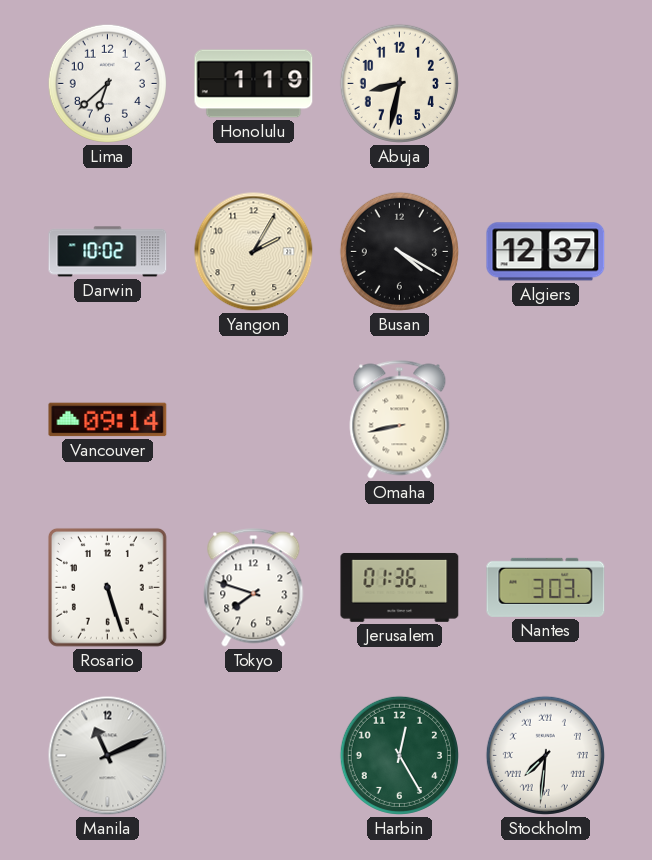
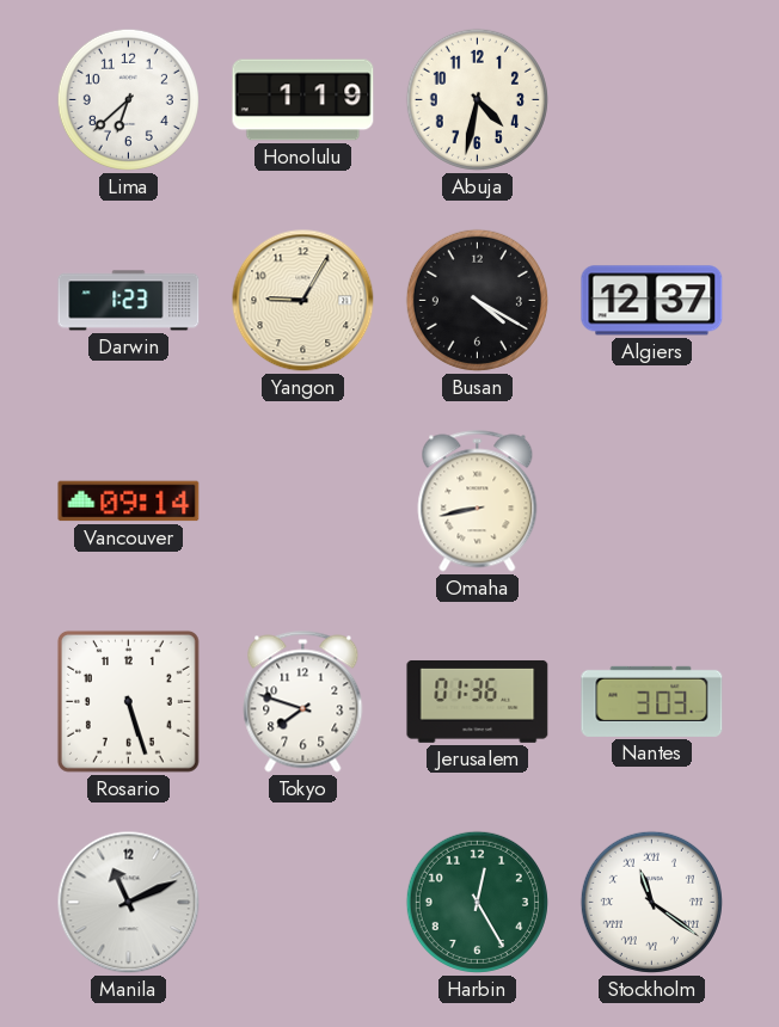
Abuja: 8:32 -> 4:32
Darwin: 10:02 -> 1:23
Yangon: 2:05 -> 9:05
Stockholm: 7:31 -> 11:21
